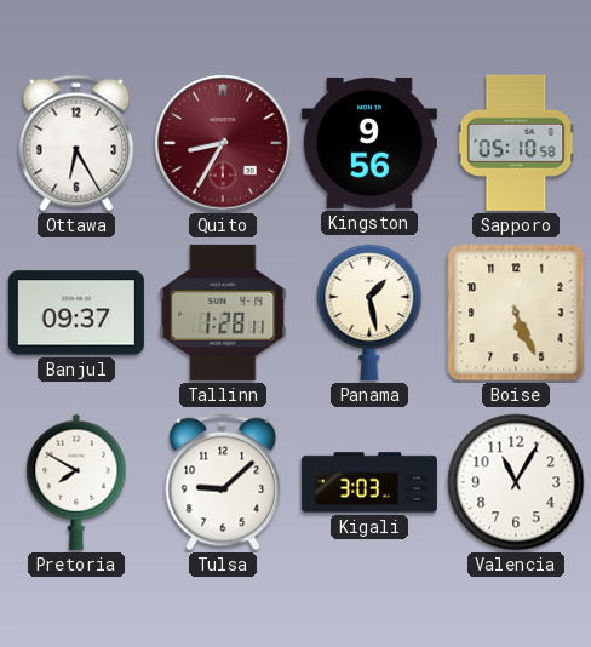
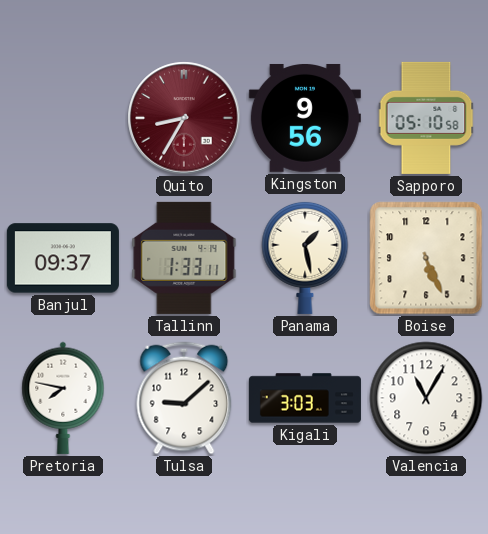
Ottawa: 6:25 -> none
Tallinn: 1:28 -> 1:33
Pretoria: 7:50 -> 7:47
